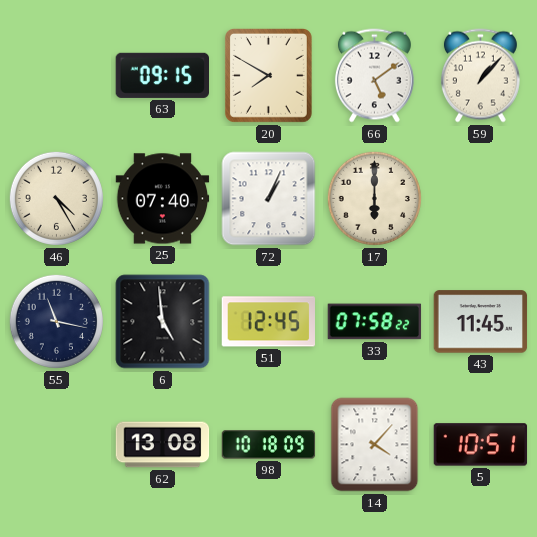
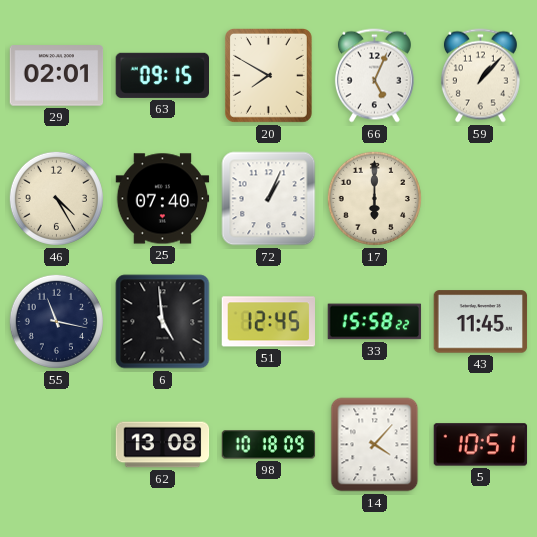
29: none -> 02:01
66: 5:09 -> 5:04
33: 07:58 -> 15:58
